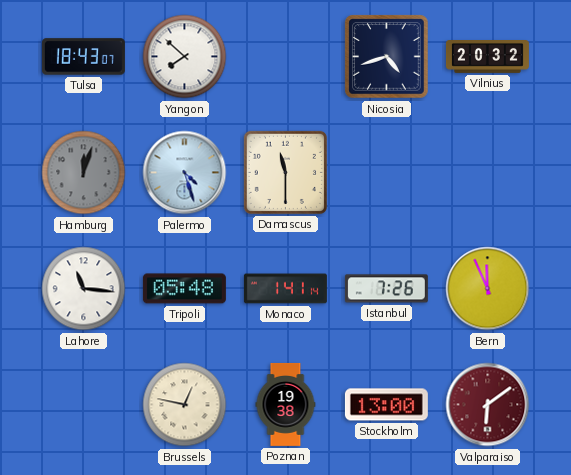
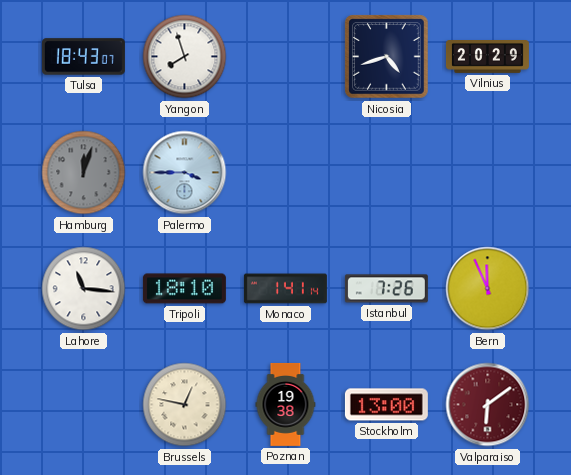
Yangon: 7:52 -> 7:57
Vilnius: 20:32 -> 20:29
Palermo: 4:27 -> 3:45
Damascus: 11:30 -> none
Tripoli: 05:48 -> 18:10
